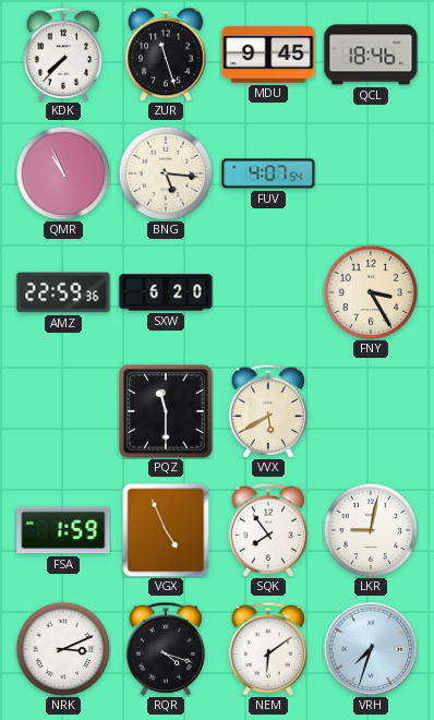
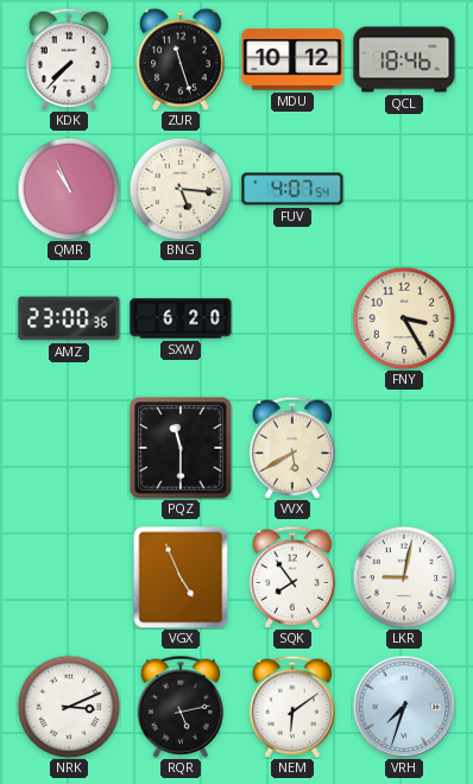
MDU: 9:45 -> 10:12
AMZ: 22:59 -> 23:00
FSA: 1:59 -> none
RQR: 4:18 -> 5:13
